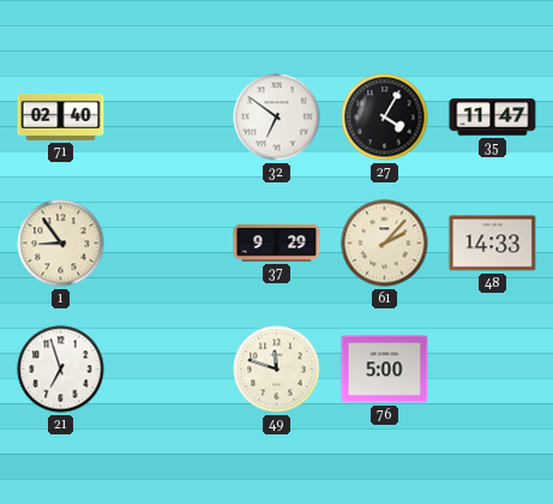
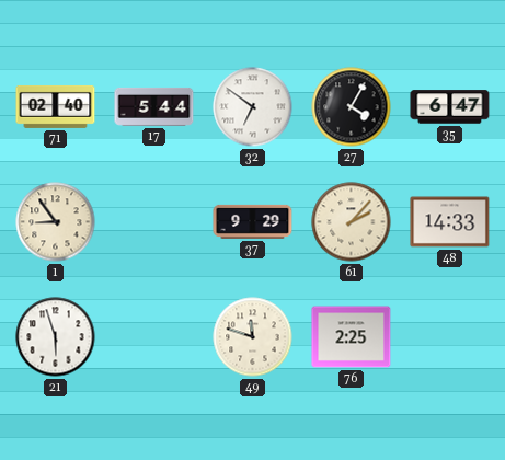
17: none -> 5:44
35: 11:47 -> 6:47
21: 6:57 -> 5:57
76: 5:00 -> 2:25
